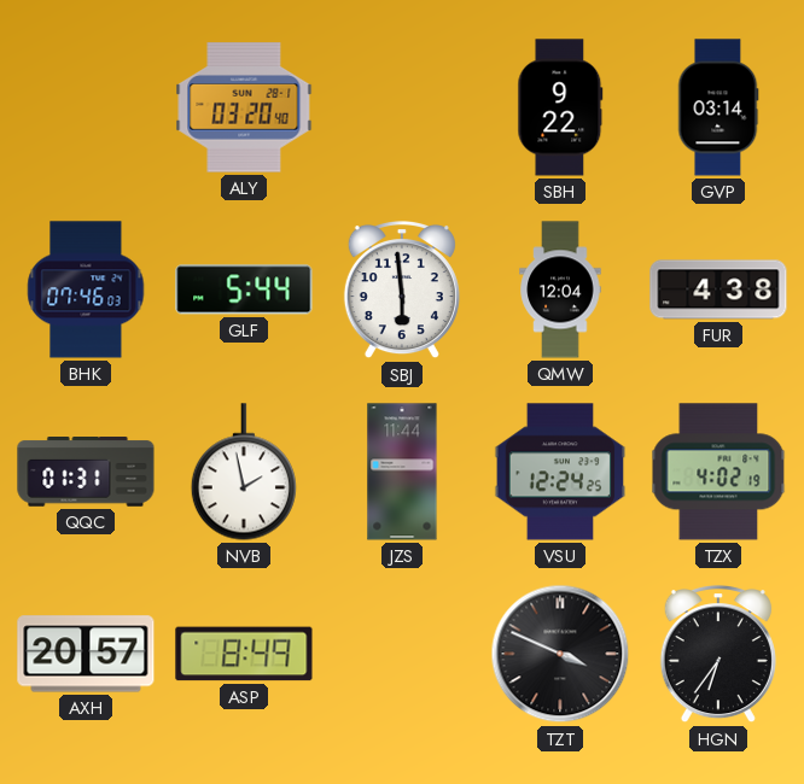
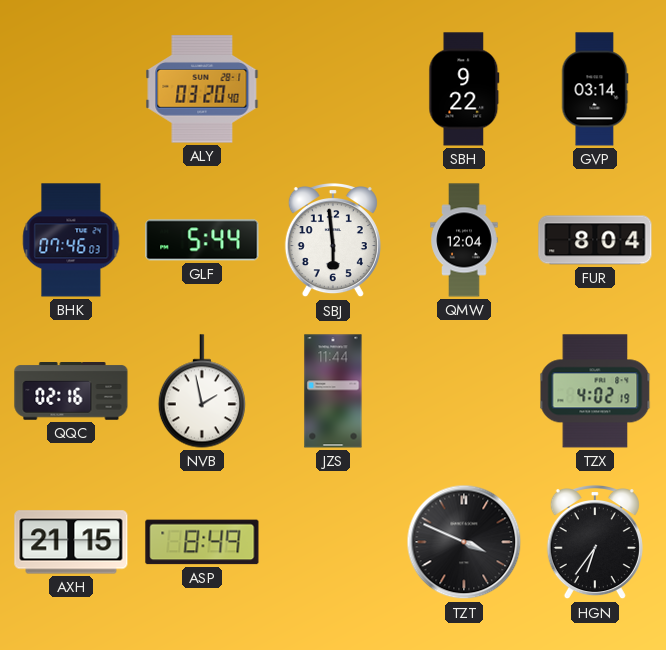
FUR: 4:38 -> 8:04
QQC: 01:31 -> 02:16
VSU: 12:24 -> none
AXH: 20:57 -> 21:15
